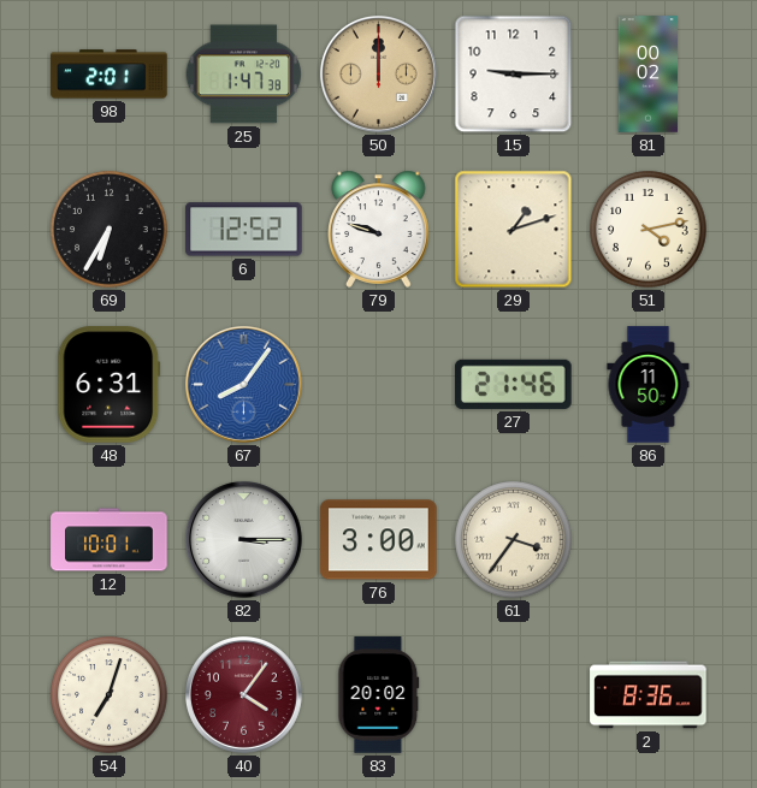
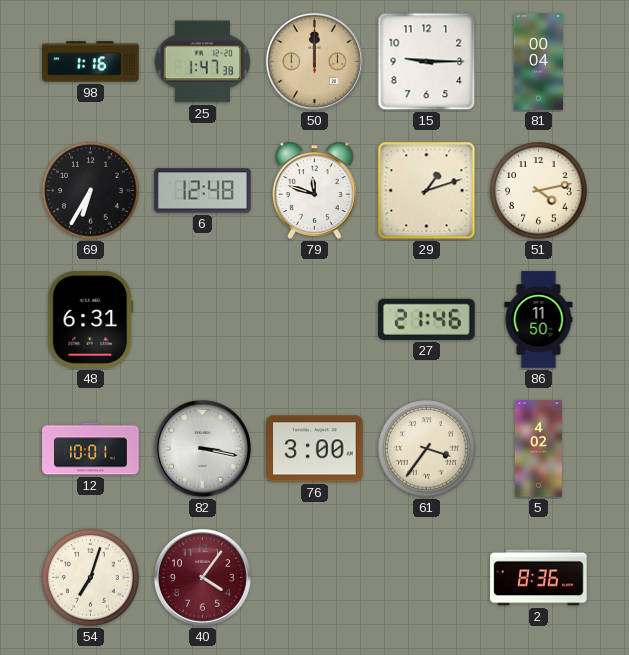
98: 2:01 -> 1:16
81: 00:02 -> 00:04
6: 12:52 -> 12:48
79: 9:48 -> 11:48
67: 8:06 -> none
82: 3:15 -> 3:17
5: none -> 4:02
83: 20:02 -> none
